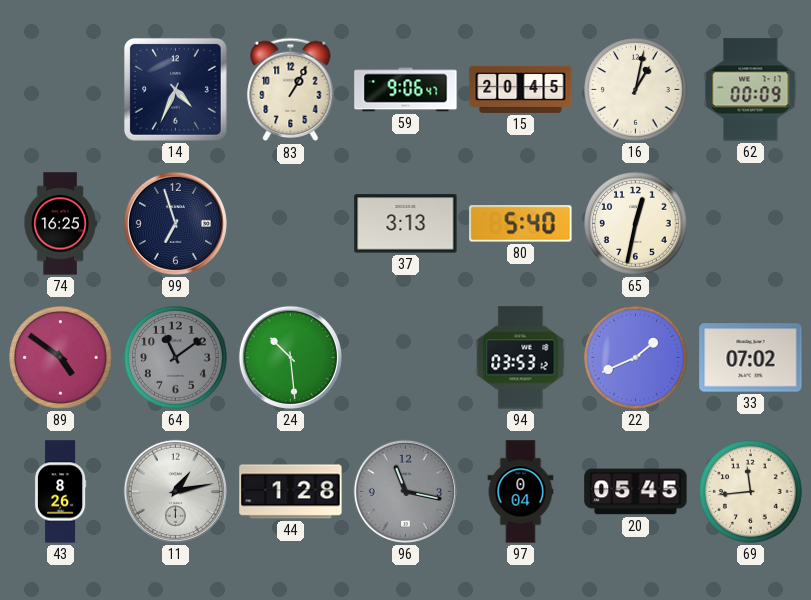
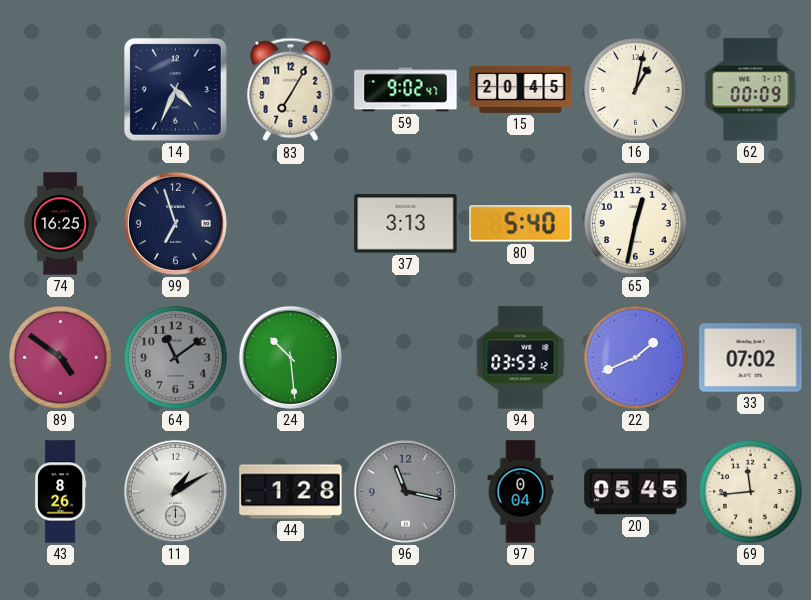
83: 1:05 -> 7:05
59: 9:06 -> 9:02
11: 1:13 -> 1:10
